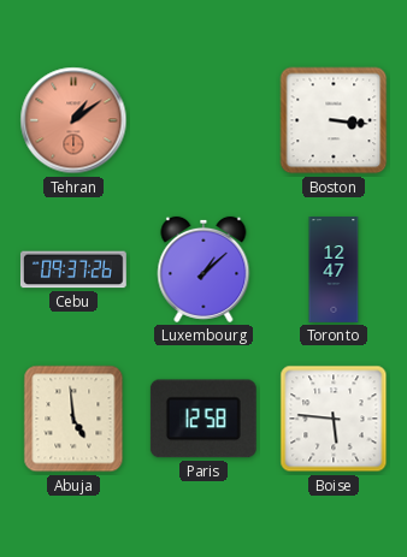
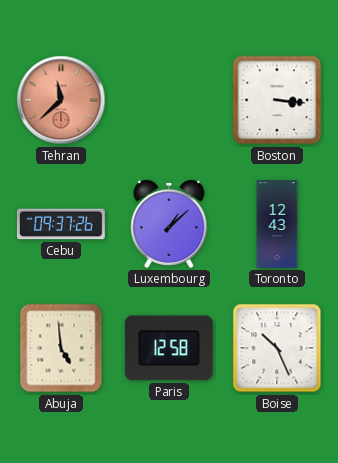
Tehran: 1:09 -> 11:38
Toronto: 12:47 -> 12:43
Boise: 5:46 -> 10:26
